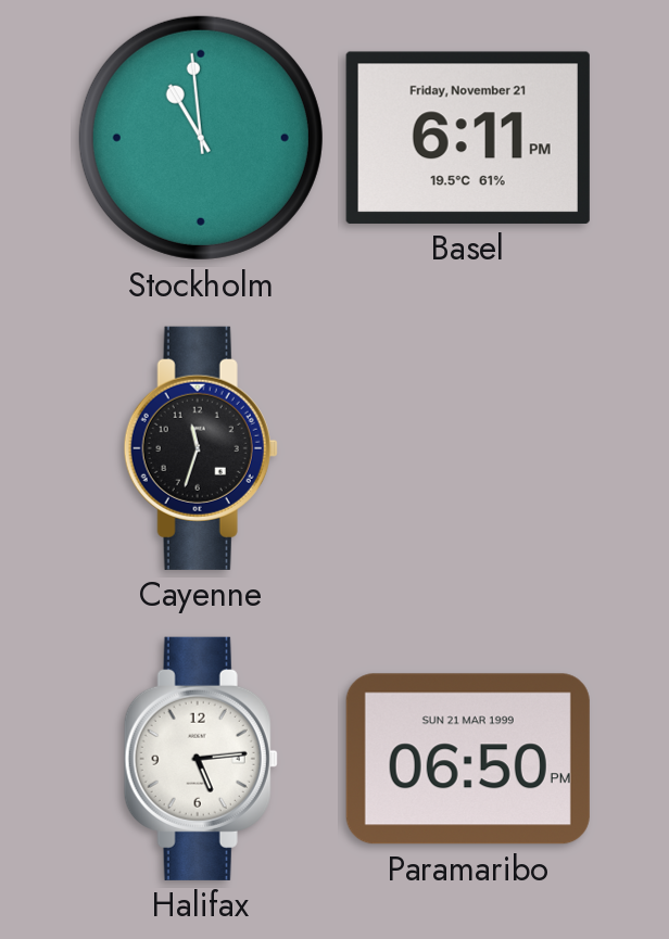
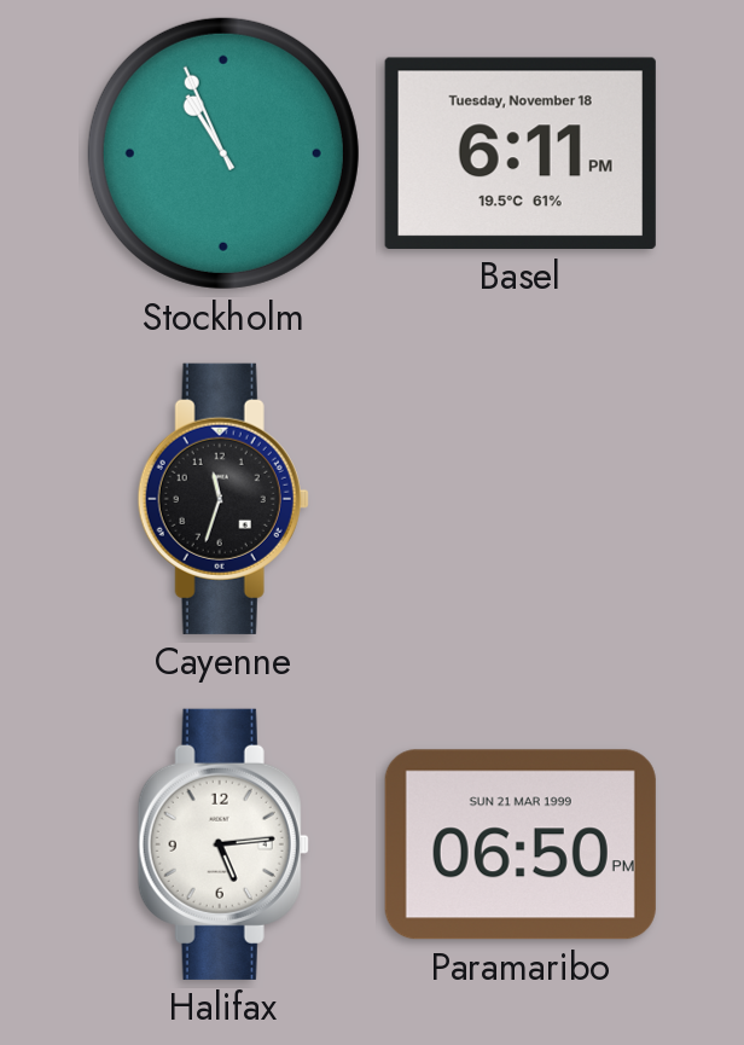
Stockholm: 10:59 -> 10:56
Basel date: Friday, November 21 -> Tuesday, November 18
